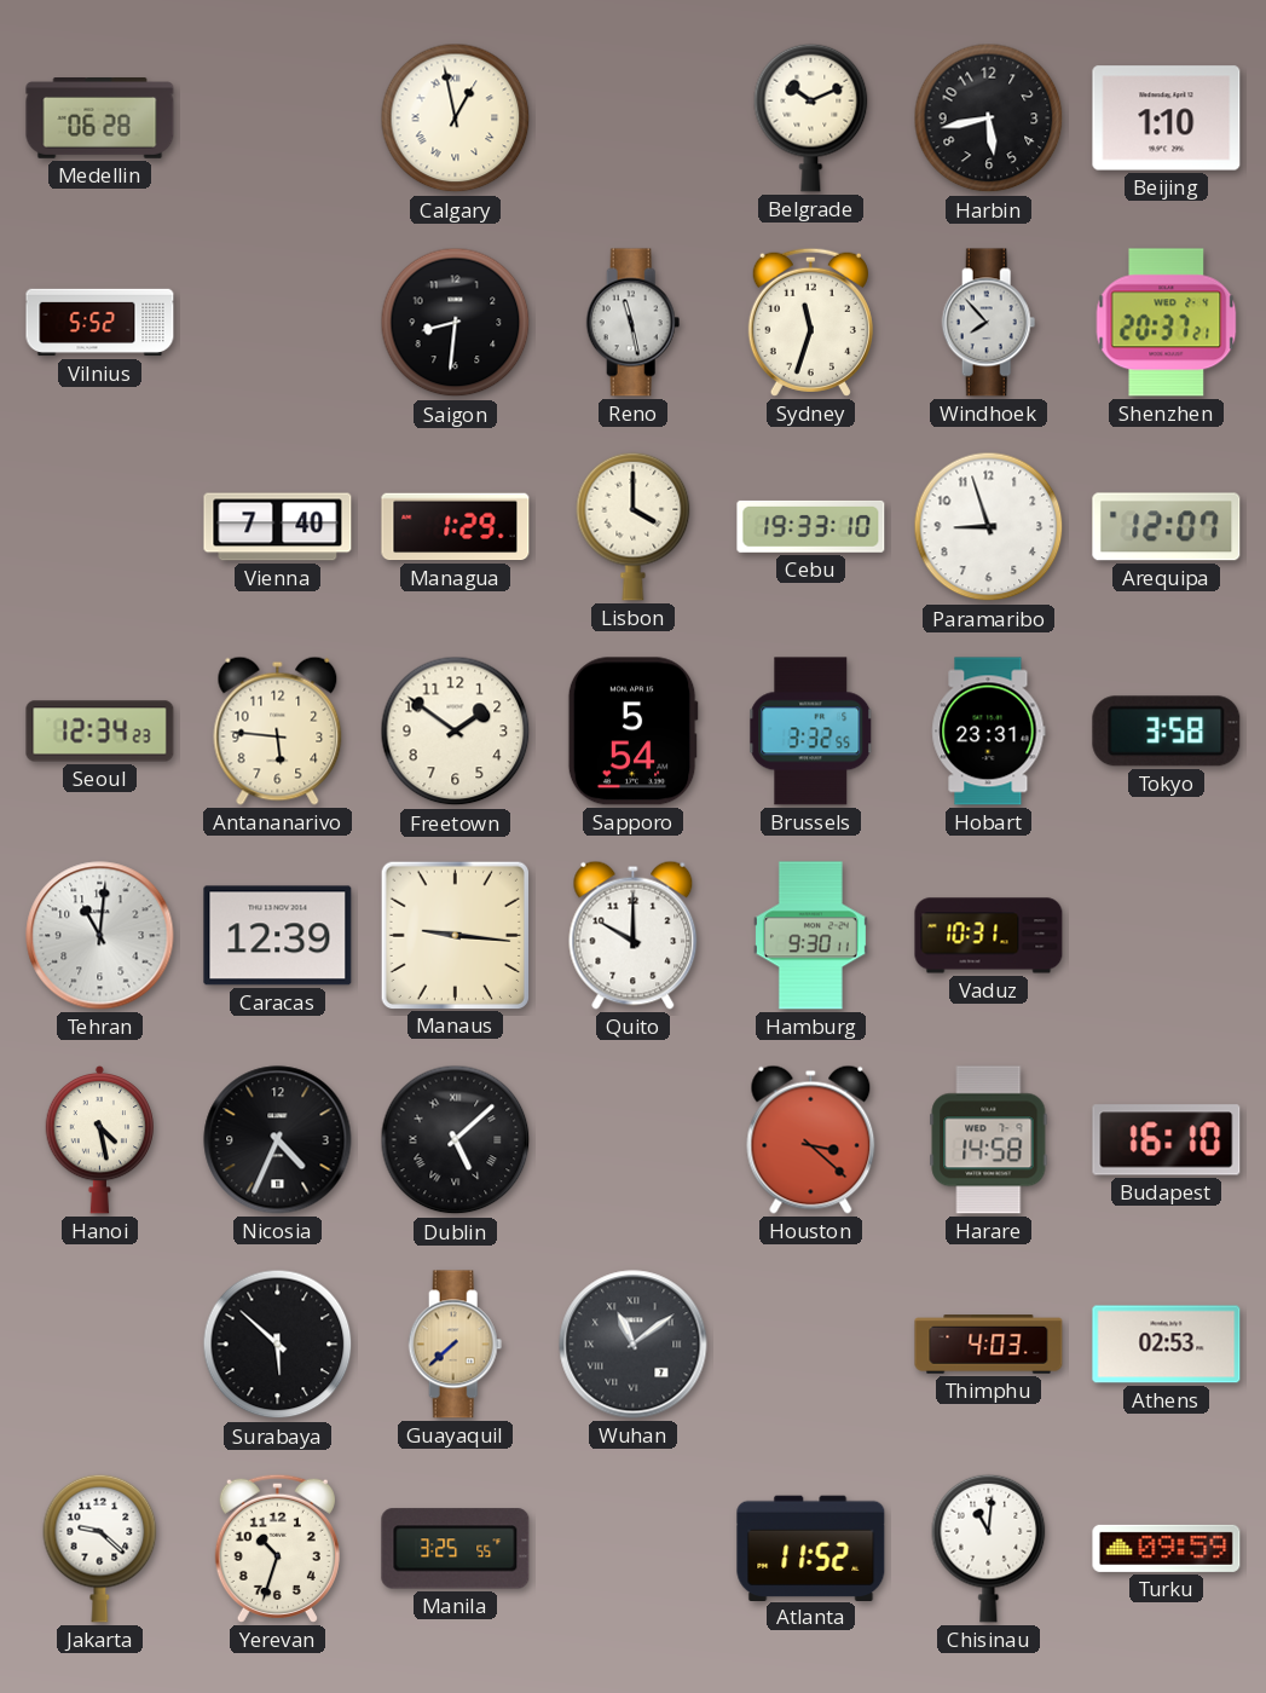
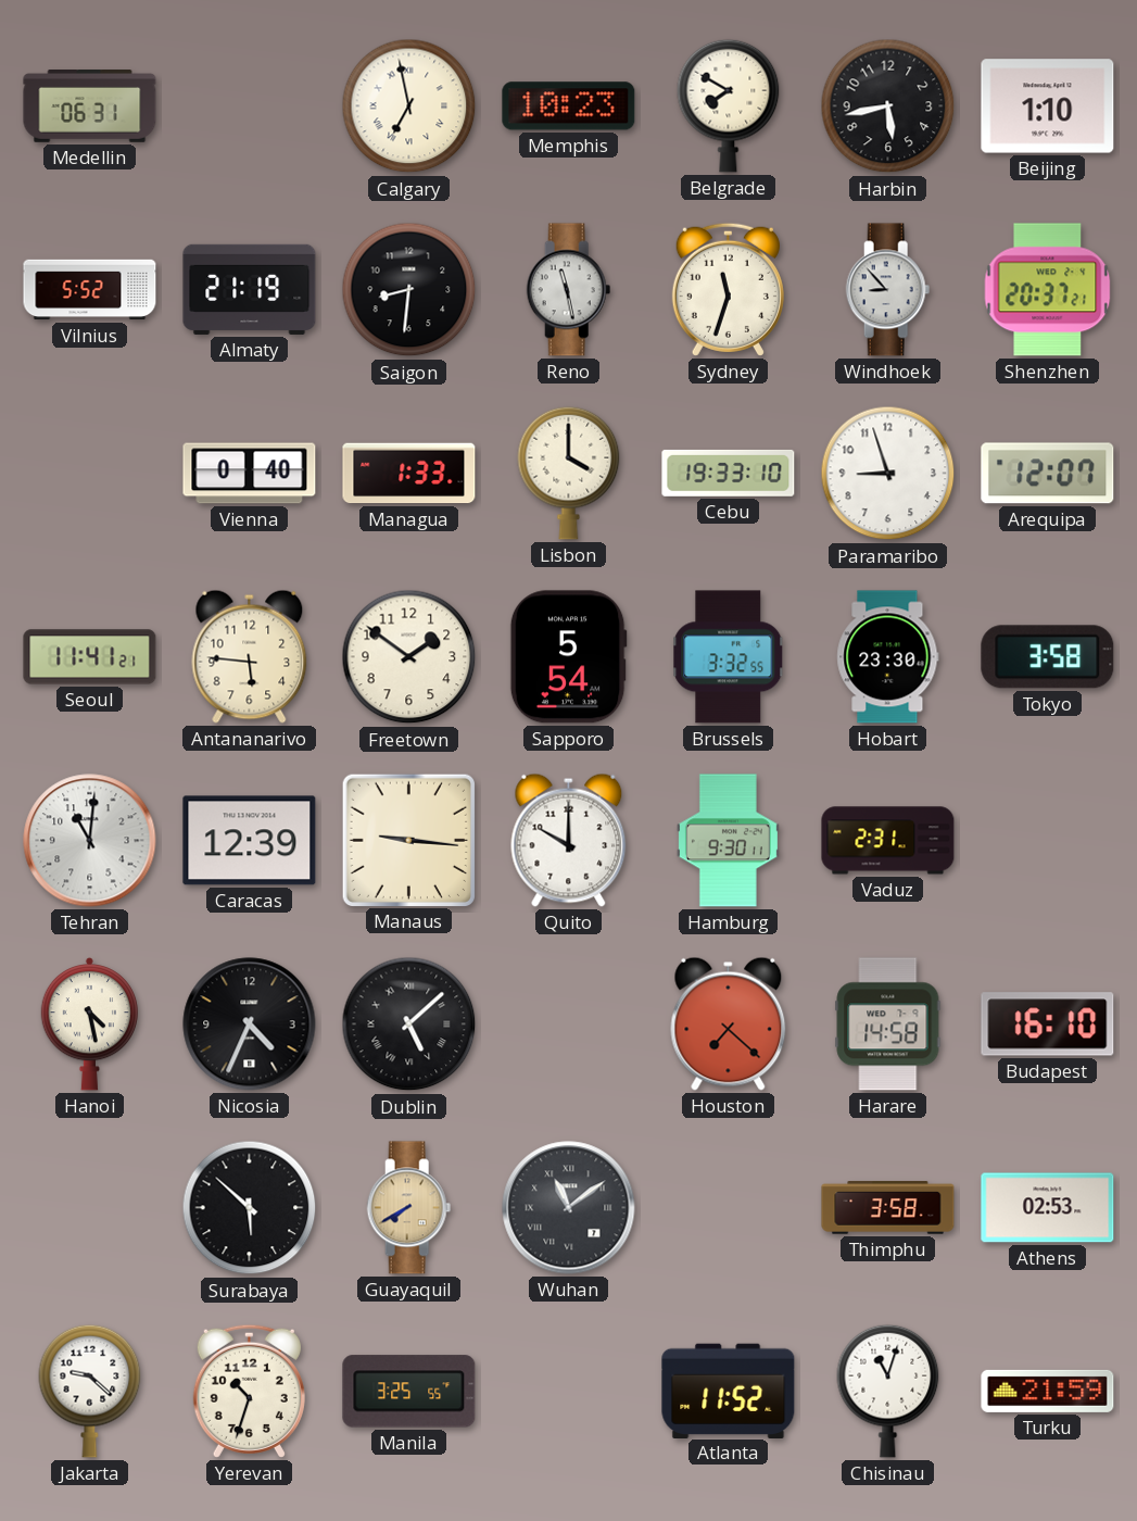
Medellin: 06:28 -> 06:31
Calgary: 12:58 -> 6:58
Memphis: none -> 10:23
Belgrade: 10:11 -> 7:50
Almaty: none -> 21:19
Windhoek: 7:53 -> 8:53
Vienna: 7:40 -> 0:40
Managua: 1:29 -> 1:33
Seoul: 12:34 -> 11:41
Hobart: 23:31 -> 23:30
Vaduz: 10:31 -> 2:31
Houston: 3:22 -> 7:22
Guayaquil: 7:38 -> 7:40
Thimphu: 4:03 -> 3:58
Chisinau: 11:01 -> 11:03
Turku: 09:59 -> 21:59
